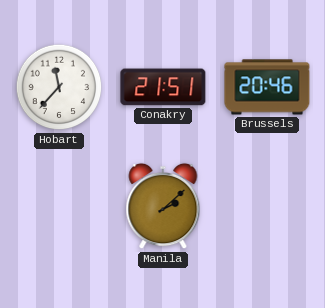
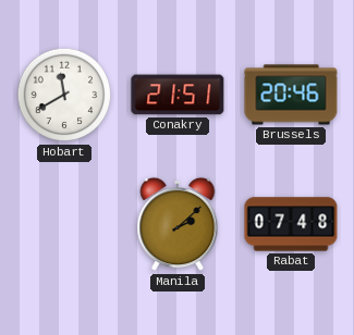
Hobart: 11:37 -> 11:40
Rabat: none -> 07:48
